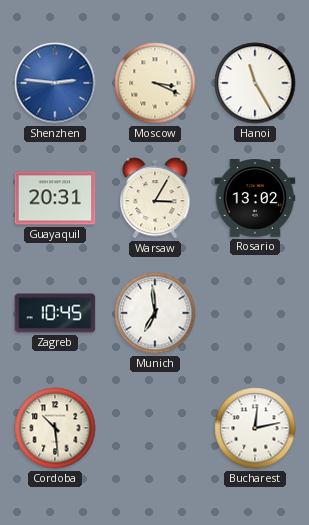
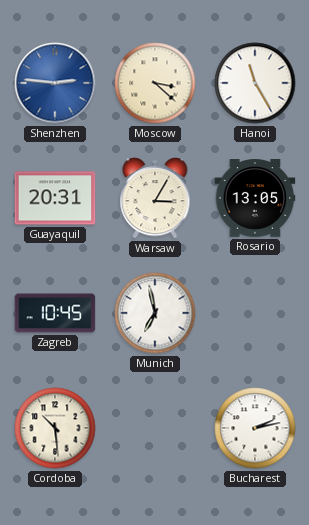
Moscow: 3:19 -> 3:22
Rosario: 13:02 -> 13:05
Munich: 6:59 -> 6:58
Bucharest: 12:13 -> 2:13
